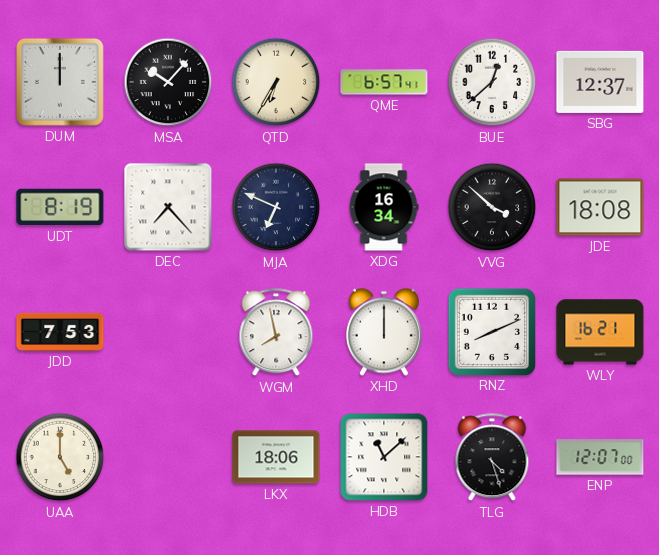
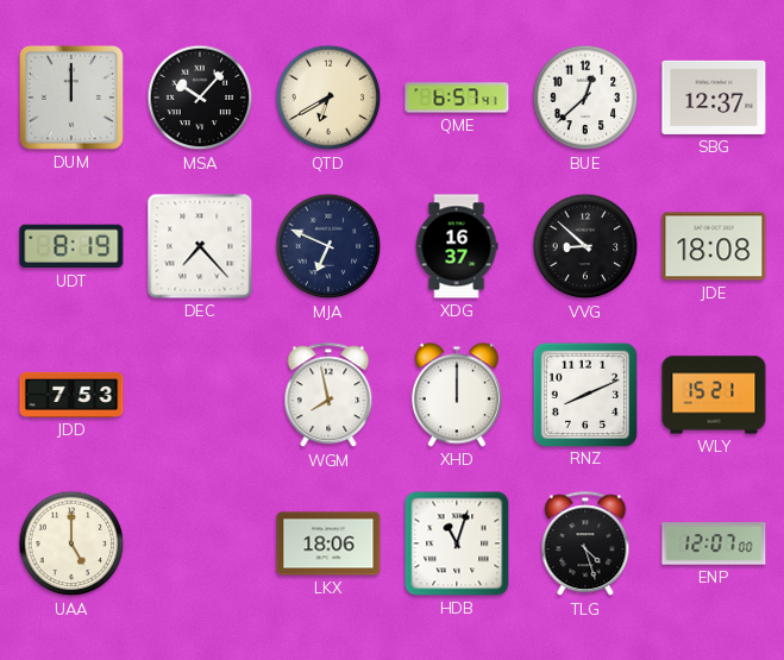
QTD: 6:35 -> 6:40
XDG: 16:34 -> 16:37
VVG: 3:52 -> 8:52
WLY: 16:21 -> 15:21
HDB: 11:08 -> 11:03
